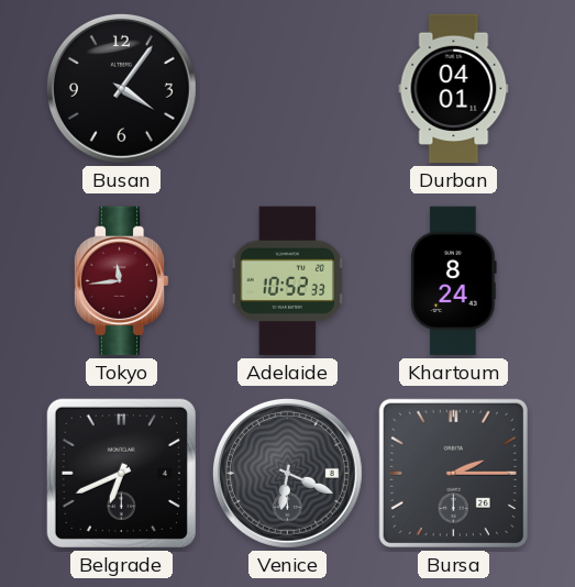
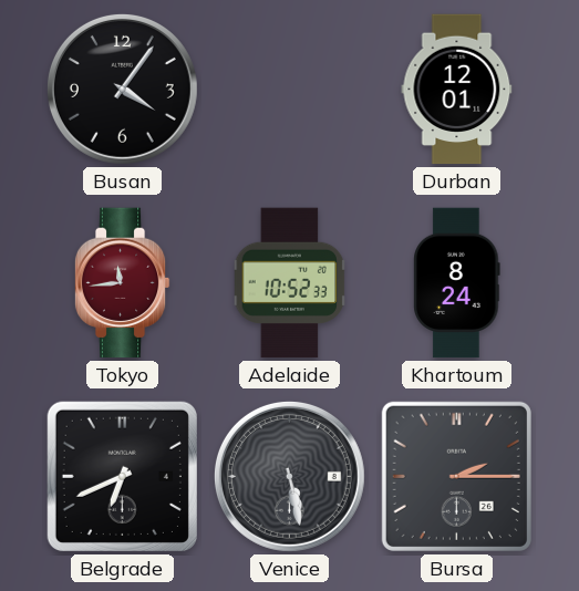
Durban: 04:01 -> 12:01
Venice: 6:19 -> 5:28
